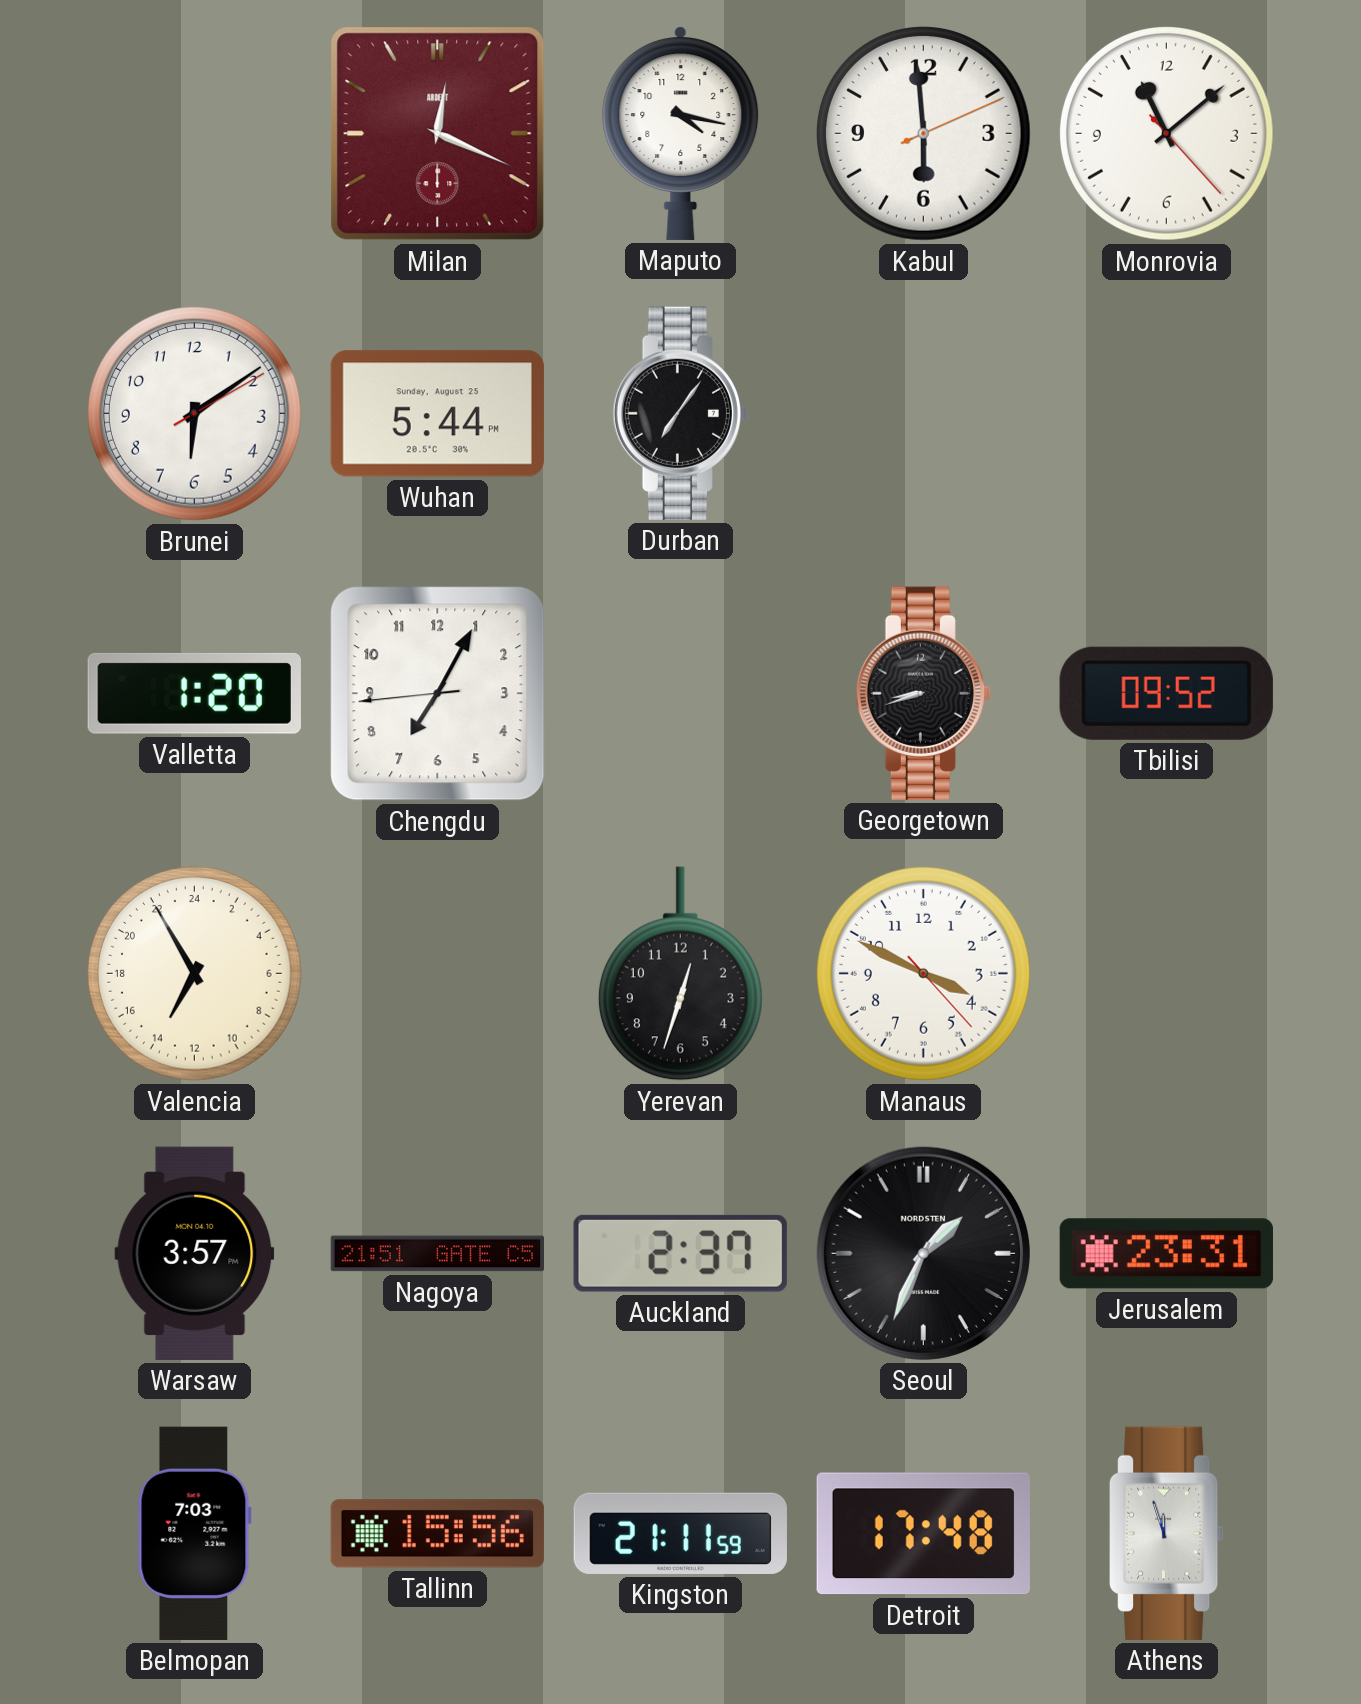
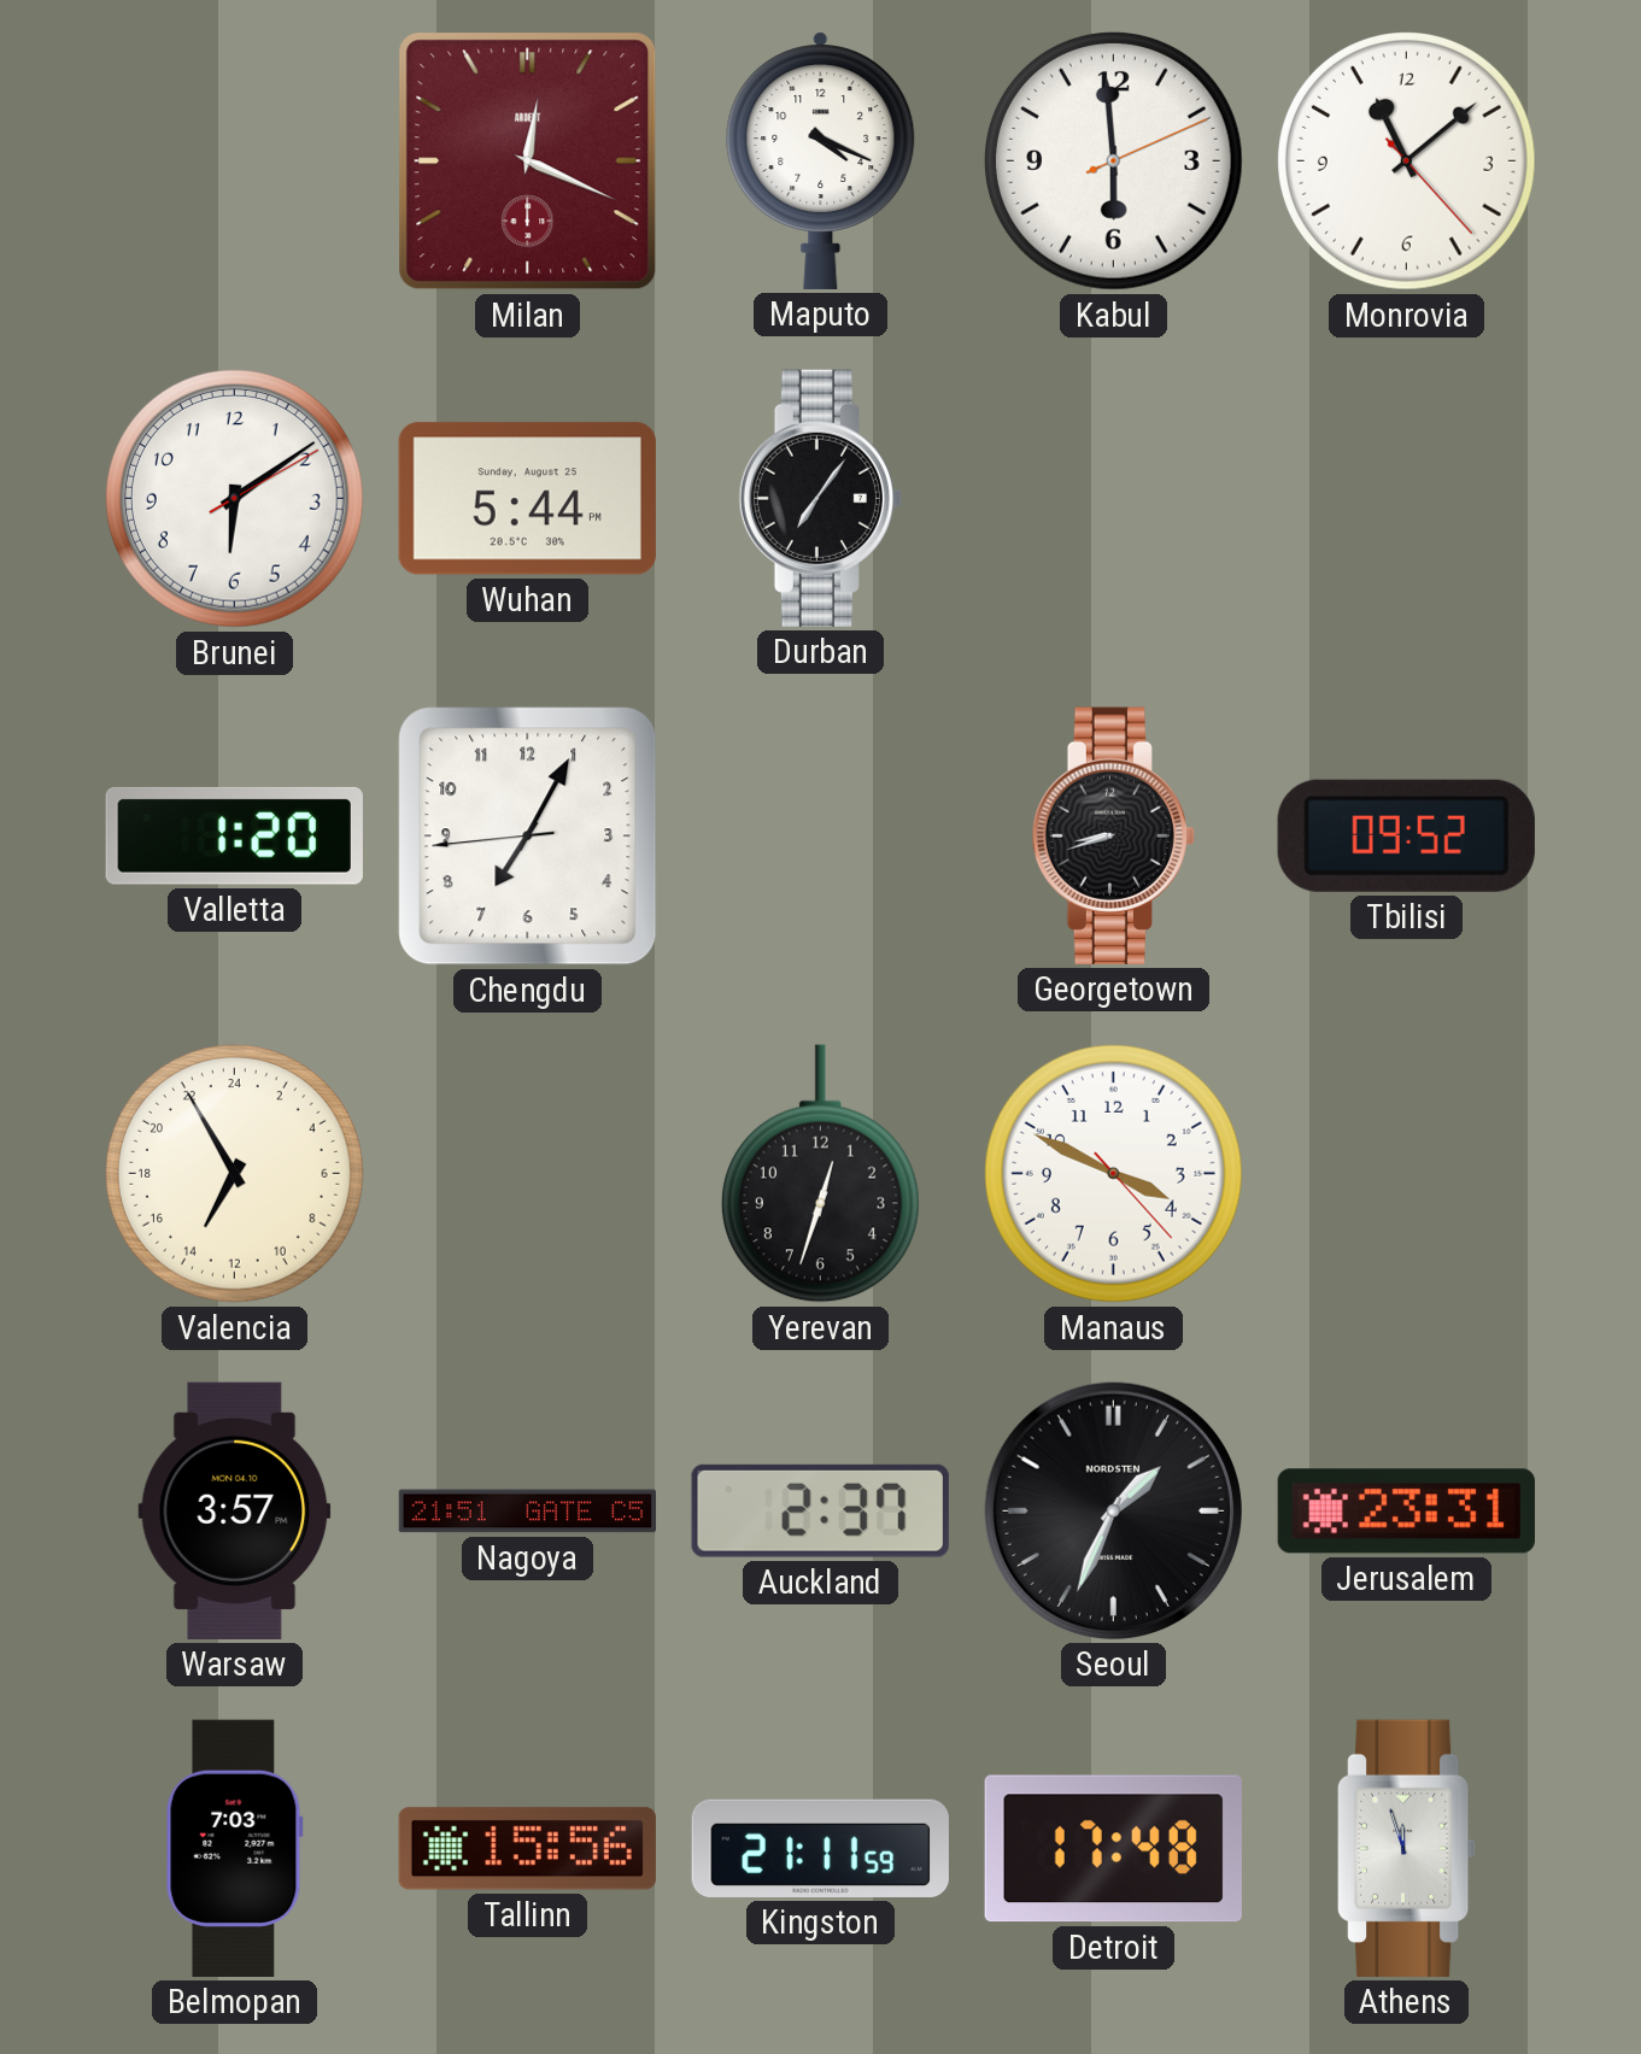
Maputo: 4:17 -> 4:19
